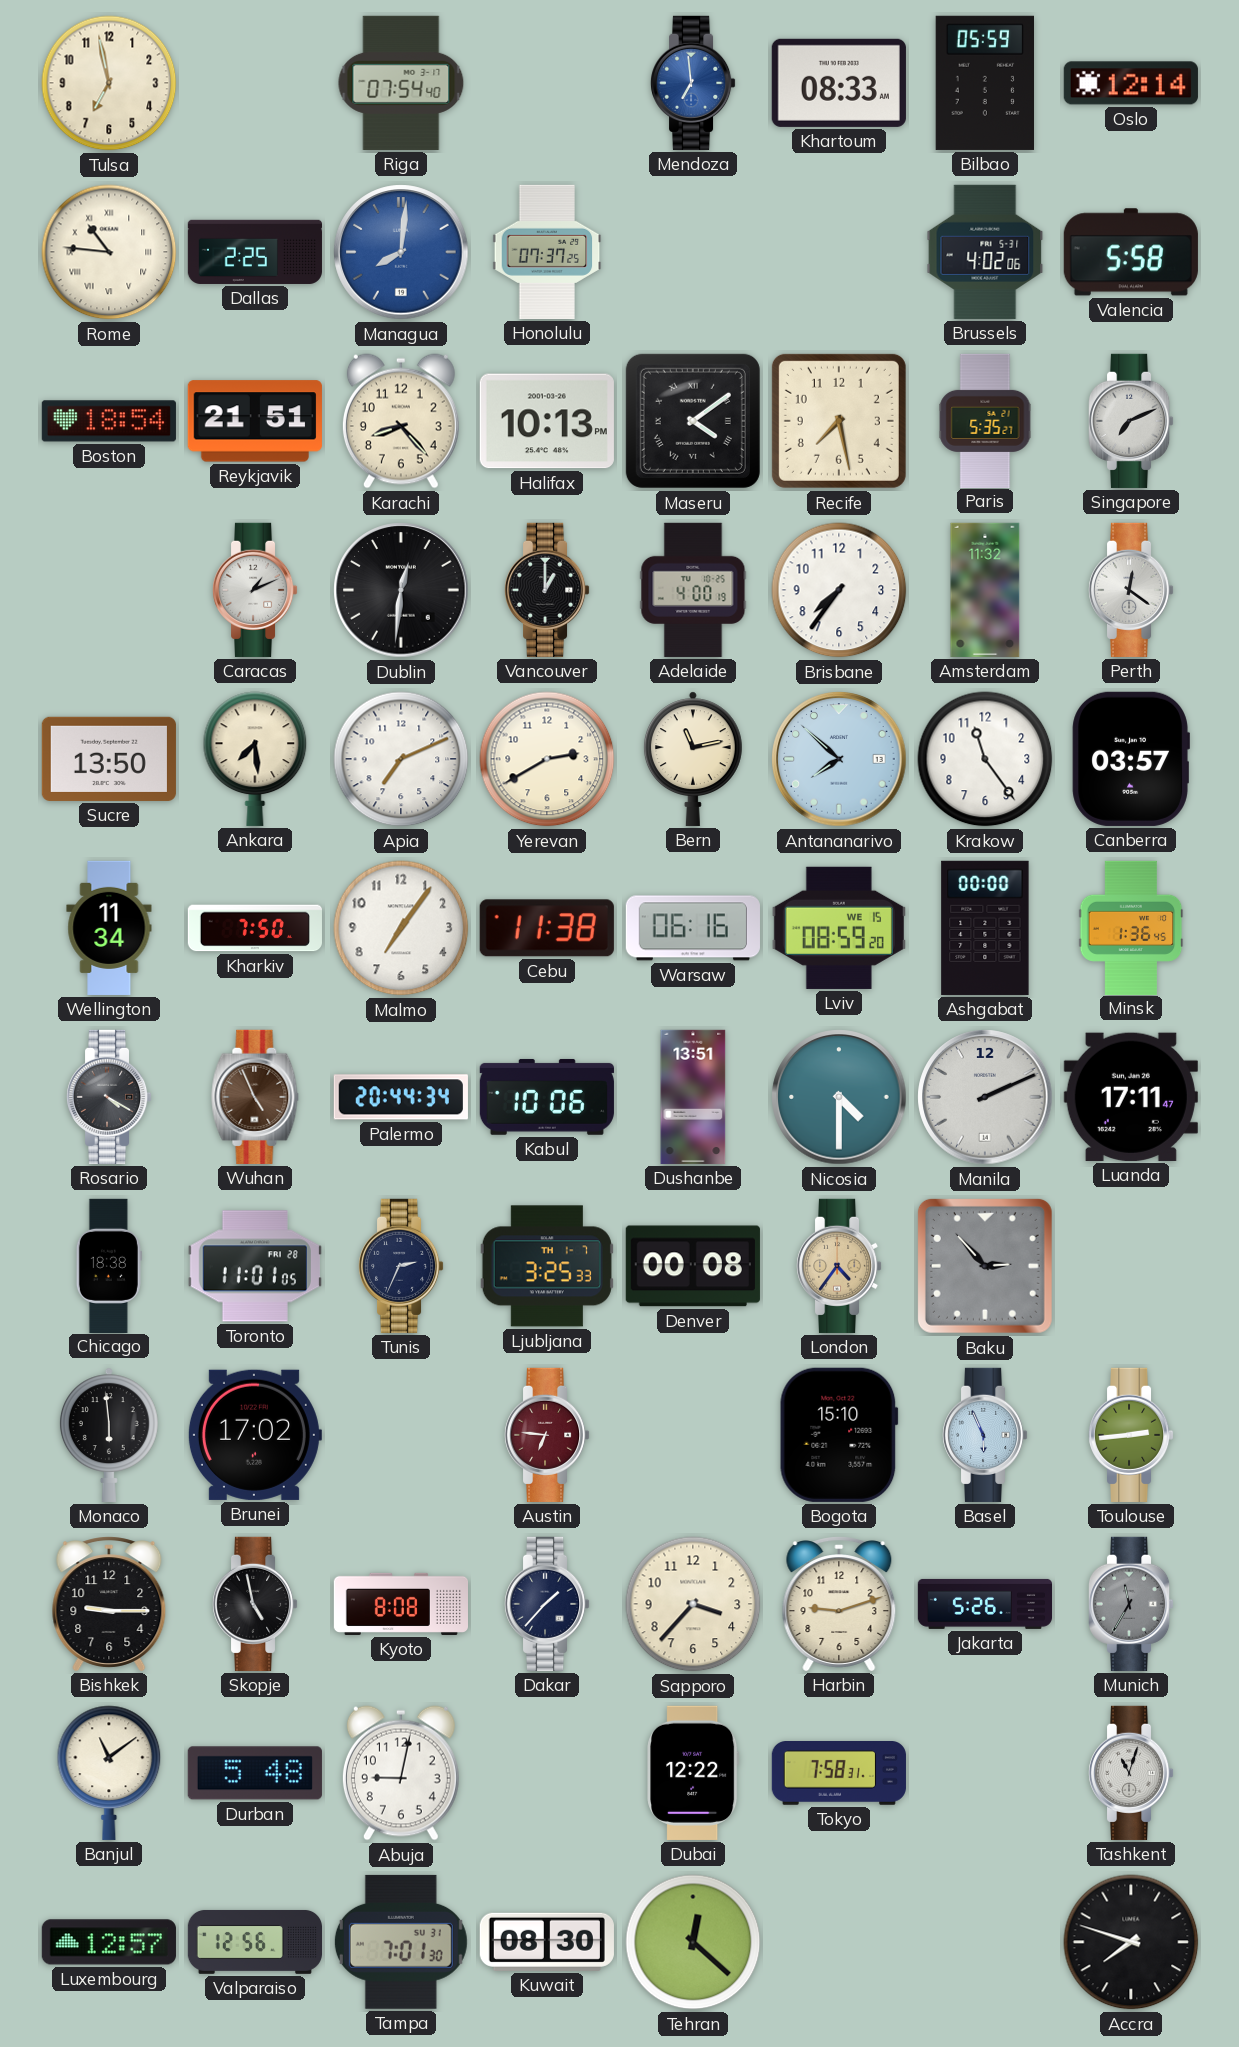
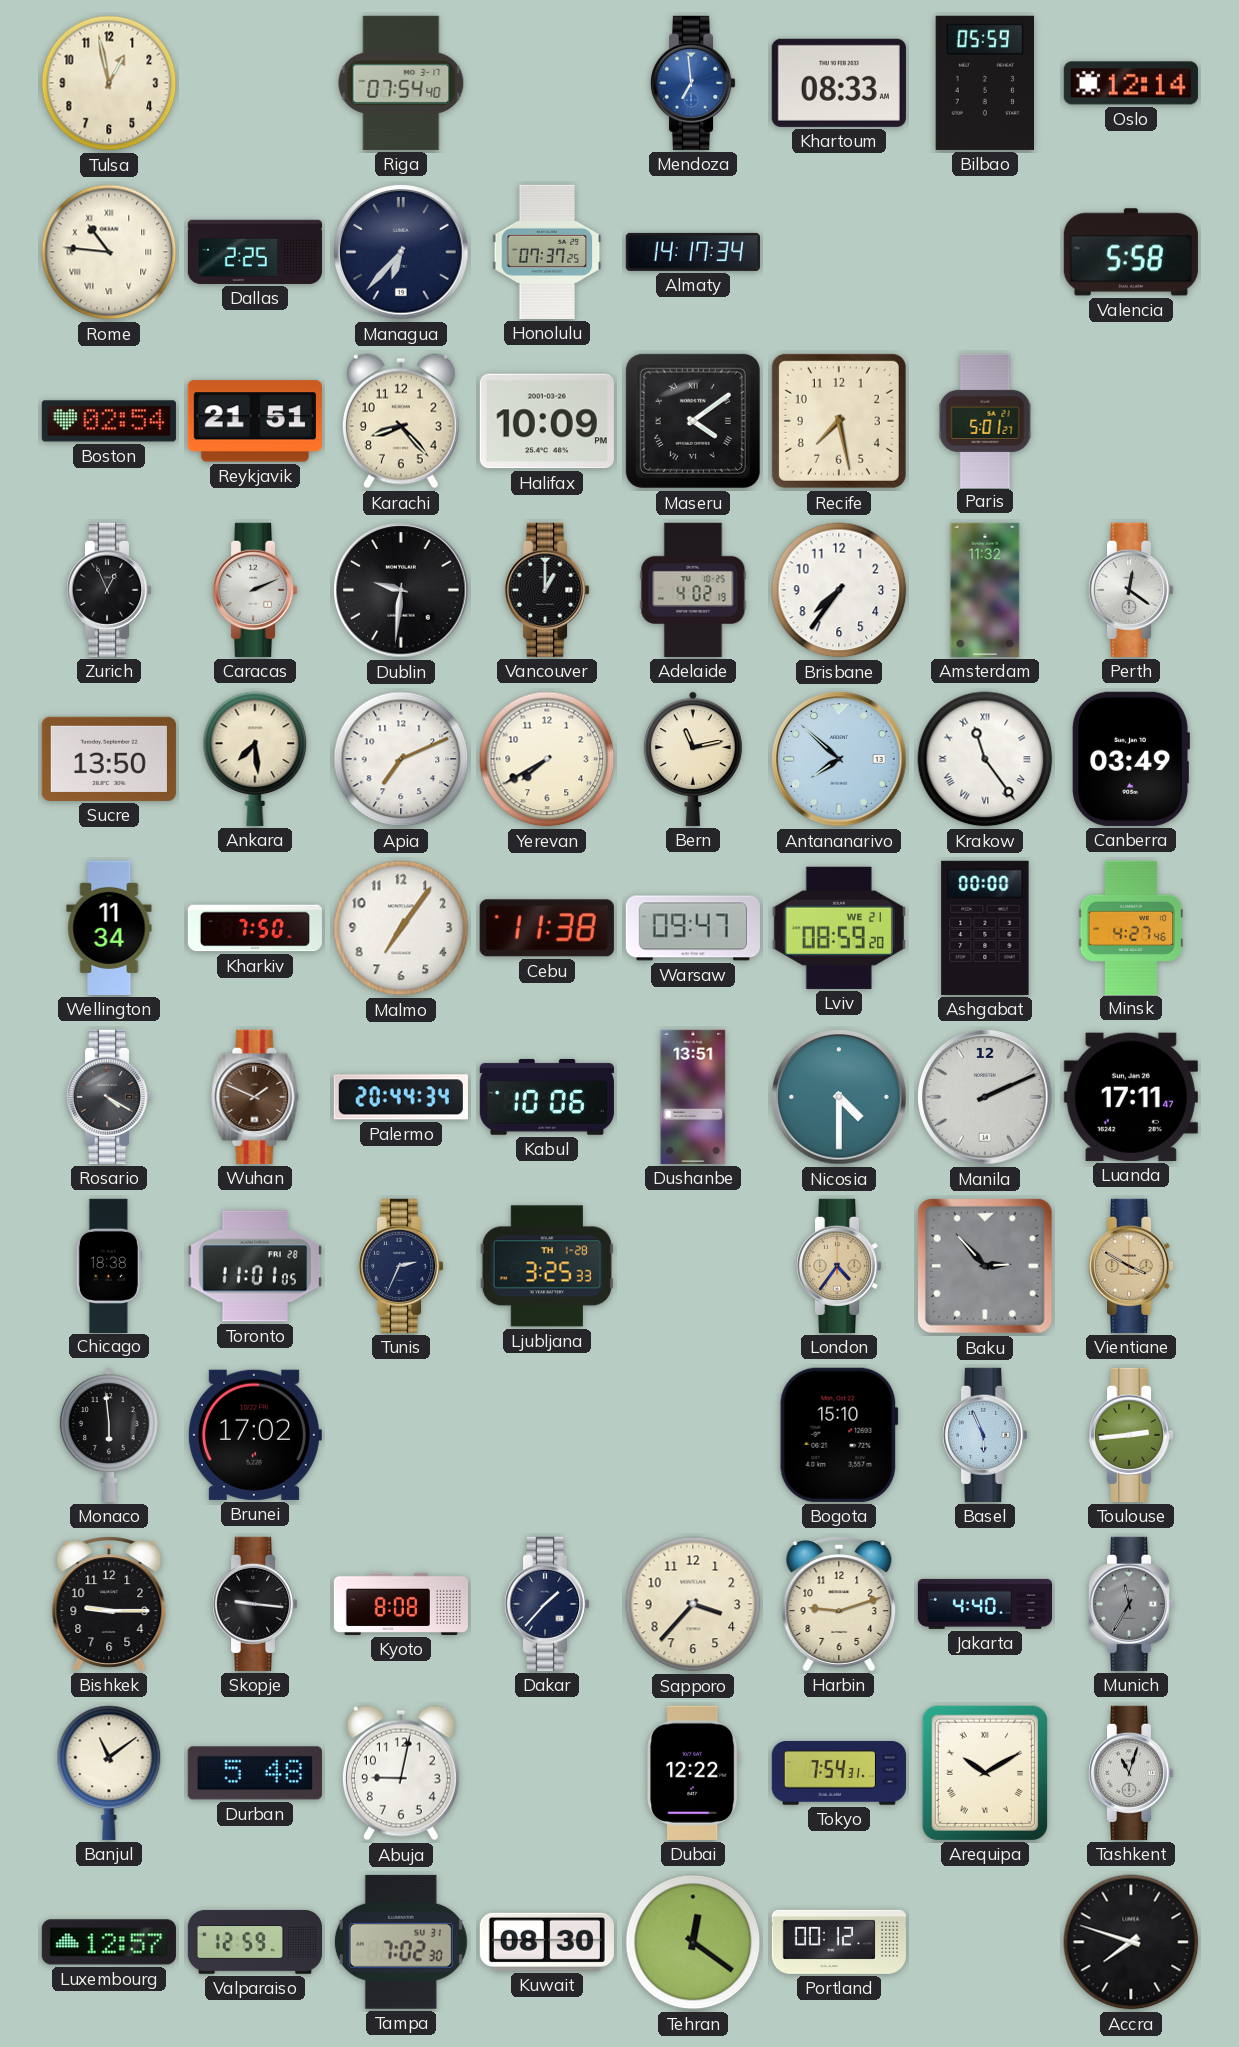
Tulsa: 6:58 -> 12:58
Managua: 8:01 -> 6:37
Managua dial: blue -> navy
Almaty: none -> 14:17
Brussels: 4:02 -> none
Boston: 18:54 -> 02:54
Halifax: 10:13 -> 10:09
Paris: 5:35 -> 5:01
Singapore: 7:11 -> none
Zurich: none -> 12:56
Caracas: 1:11 -> 2:11
Dublin: 12:31 -> 9:31
Adelaide: 4:00 -> 4:02
Yerevan: 2:40 -> 7:40
Krakow numerals: Arabic -> Roman
Canberra: 03:57 -> 03:49
Warsaw: 06:16 -> 09:47
Lviv date: WE 15 -> WE 21
Minsk: 1:36 -> 4:27
Wuhan: 4:56 -> 1:49
Ljubljana date: TH 1-7 -> TH 1-28
Denver: 00:08 -> none
Vientiane: none -> 3:50
Austin: 6:46 -> none
Skopje: 4:58 -> 9:16
Jakarta: 5:26 -> 4:40
Tokyo: 7:58 -> 7:54
Arequipa: none -> 10:10
Valparaiso: 12:56 -> 12:59
Tampa: 7:01 -> 7:02
Tehran: 12:22 -> 12:21
Portland: none -> 00:12
